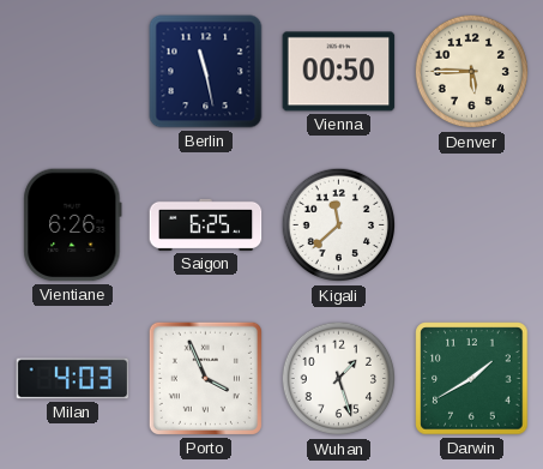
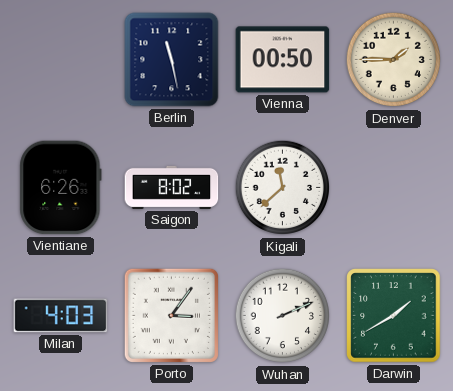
Denver: 5:45 -> 1:45
Saigon: 6:25 -> 8:02
Porto: 3:56 -> 3:06
Wuhan: 1:27 -> 2:11
